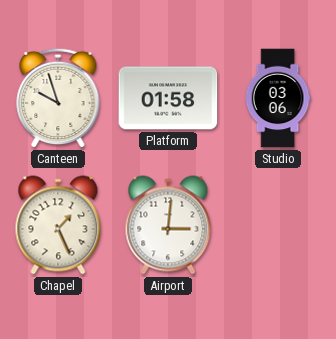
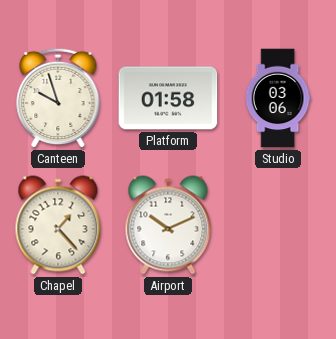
Chapel: 1:26 -> 1:23
Airport: 3:01 -> 10:11
